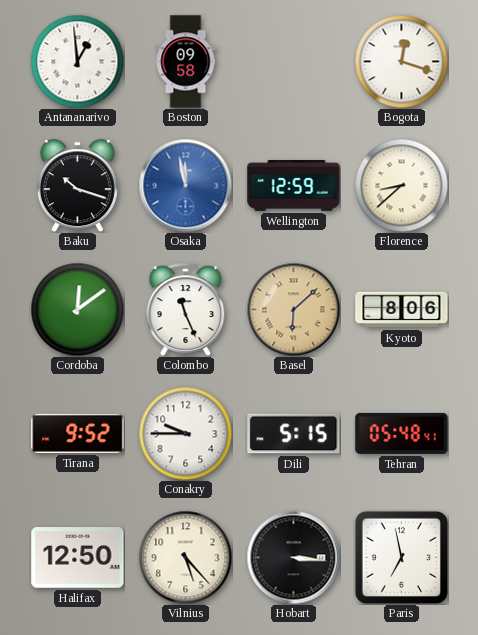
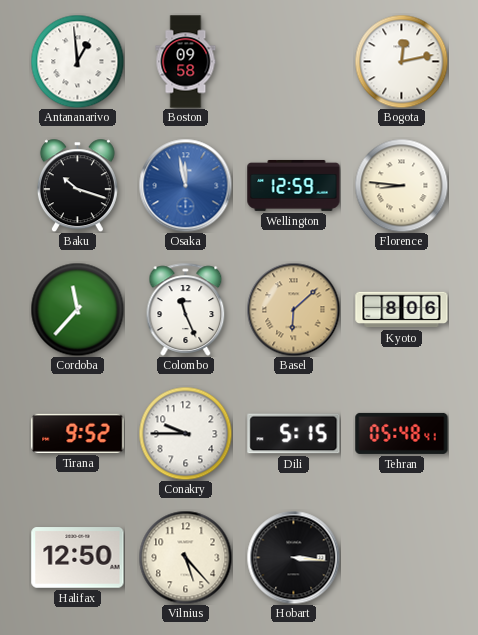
Bogota: 12:18 -> 12:13
Florence: 8:38 -> 8:46
Cordoba: 12:09 -> 11:37
Paris: 6:58 -> none
